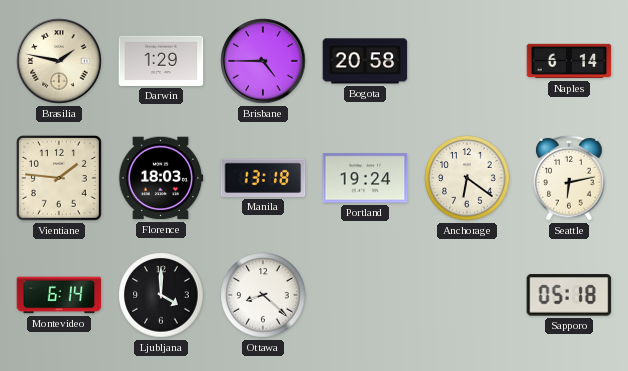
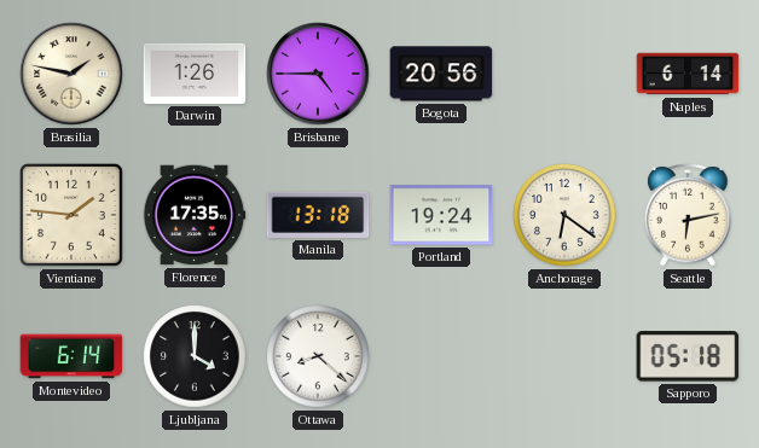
Darwin: 1:29 -> 1:26
Bogota: 20:58 -> 20:56
Florence: 18:03 -> 17:35
